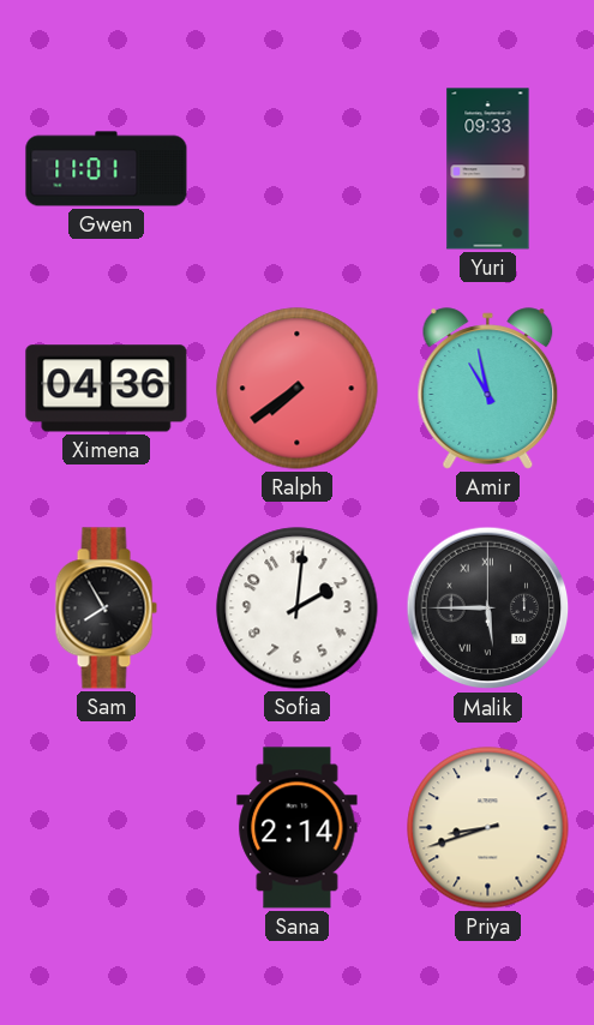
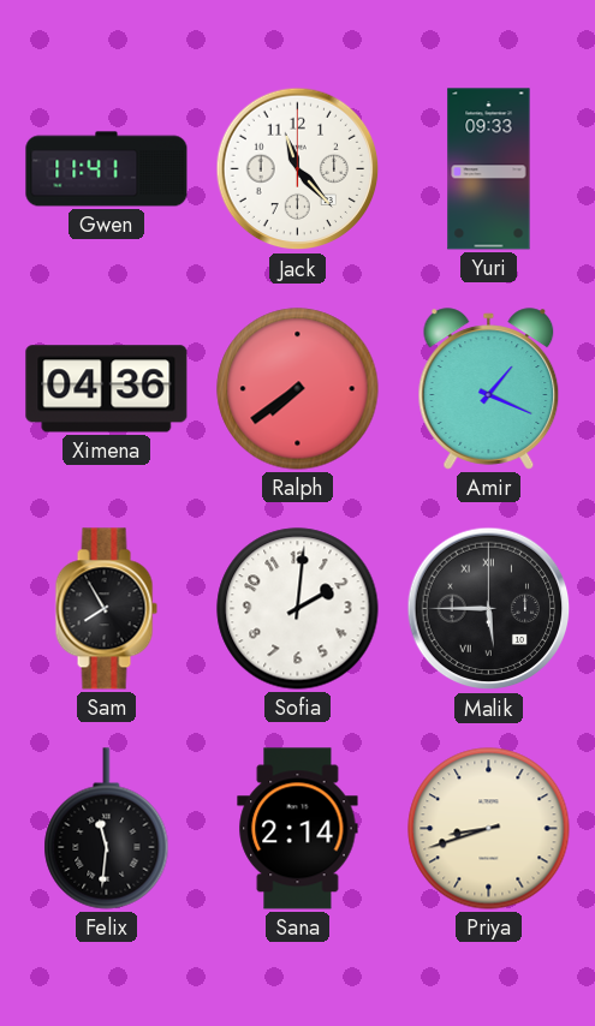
Gwen: 11:01 -> 11:41
Jack: none -> 11:23
Amir: 10:58 -> 1:19
Felix: none -> 11:31
